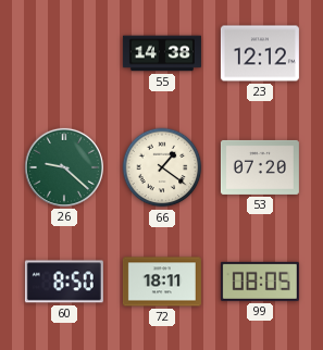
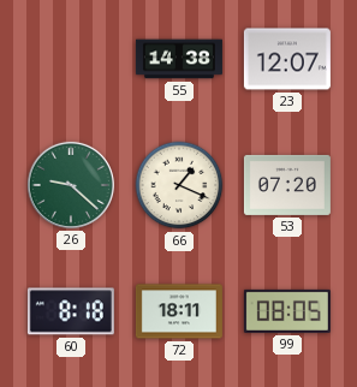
23: 12:12 -> 12:07
66: 1:21 -> 1:19
60: 8:50 -> 8:18
